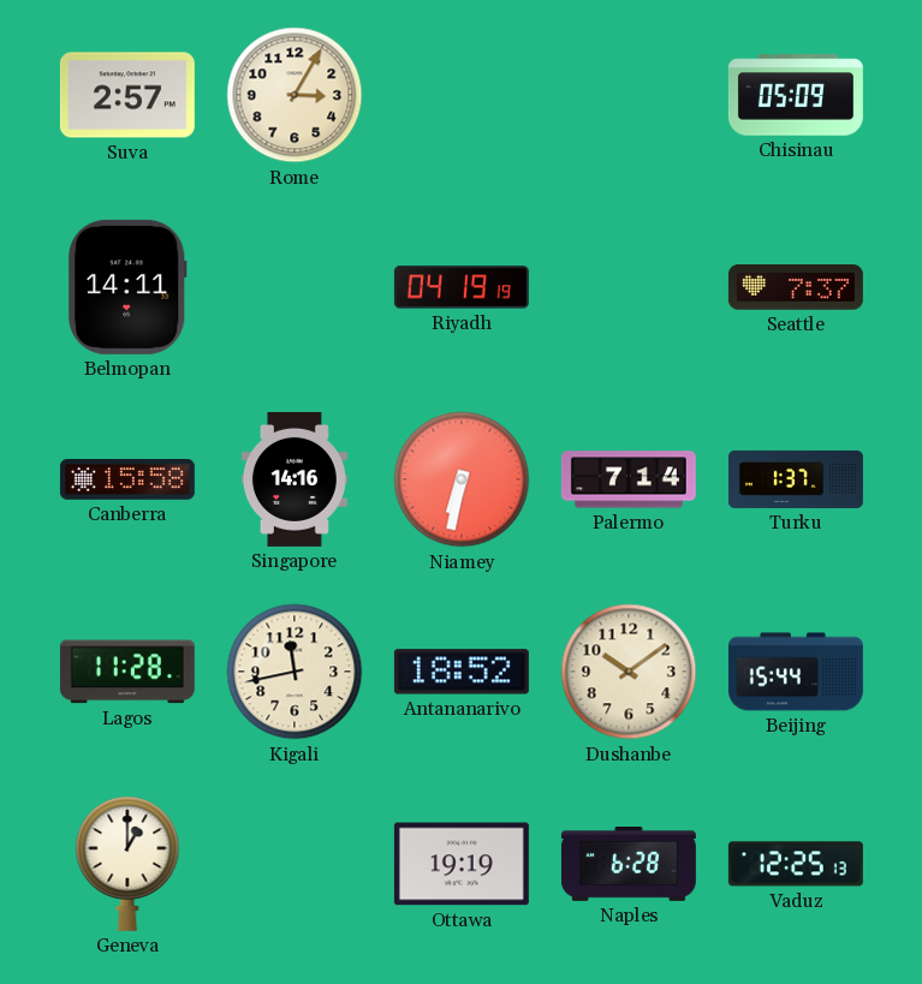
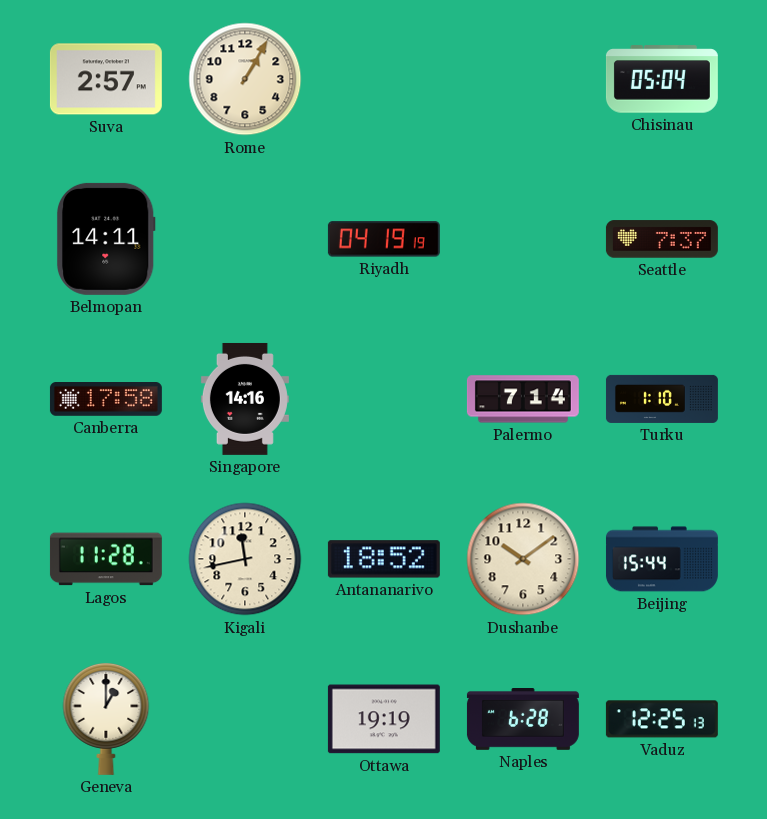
Rome: 3:05 -> 1:05
Chisinau: 05:09 -> 05:04
Canberra: 15:58 -> 17:58
Niamey: 6:32 -> none
Turku: 1:37 -> 1:10
